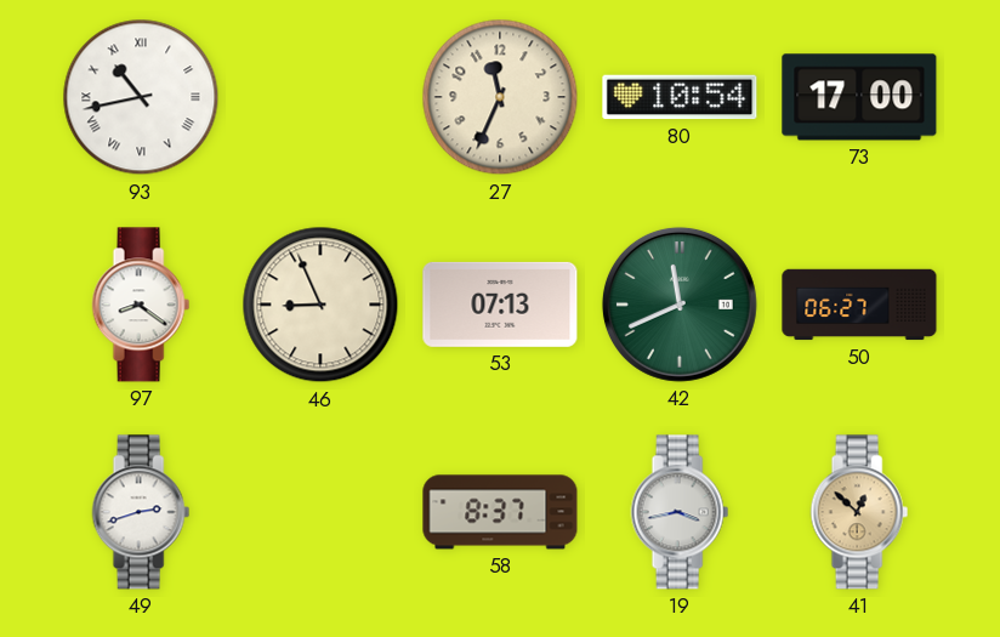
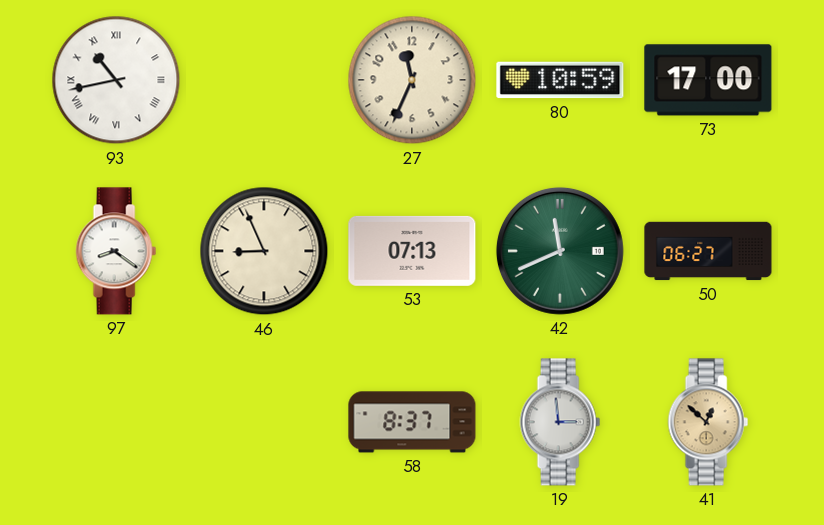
80: 10:54 -> 10:59
49: 2:42 -> none
19: 3:43 -> 2:59
